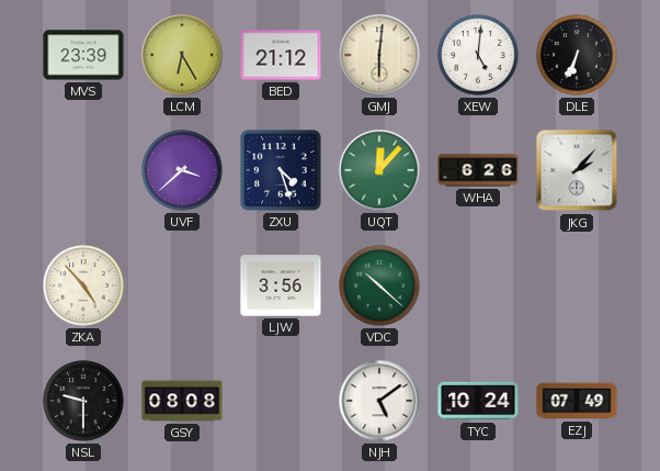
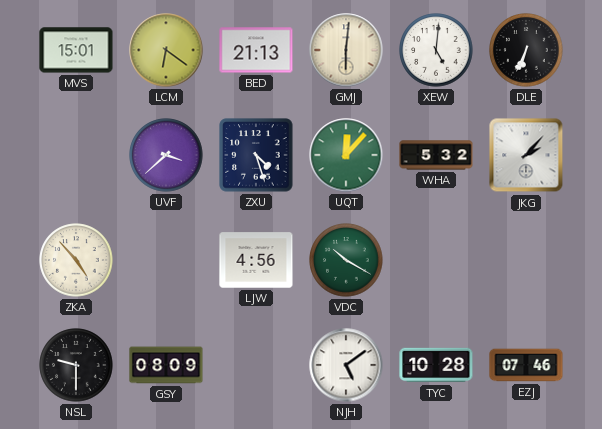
MVS: 23:39 -> 15:01
LCM: 6:25 -> 6:21
BED: 21:12 -> 21:13
WHA: 6:26 -> 5:32
LJW: 3:56 -> 4:56
VDC: 10:22 -> 10:20
GSY: 08:08 -> 08:09
TYC: 10:24 -> 10:28
EZJ: 07:49 -> 07:46
